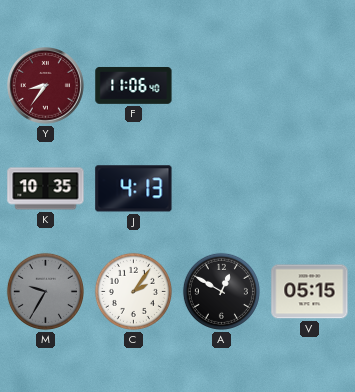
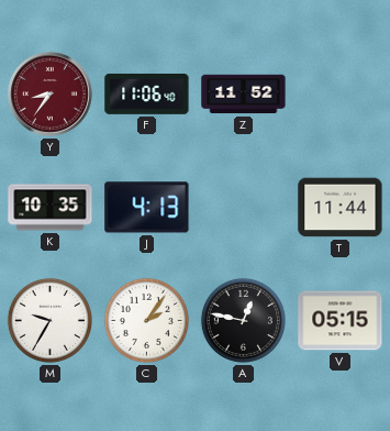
Z: none -> 11:52
T: none -> 11:44
M dial: grey -> white
A: 12:50 -> 12:47
